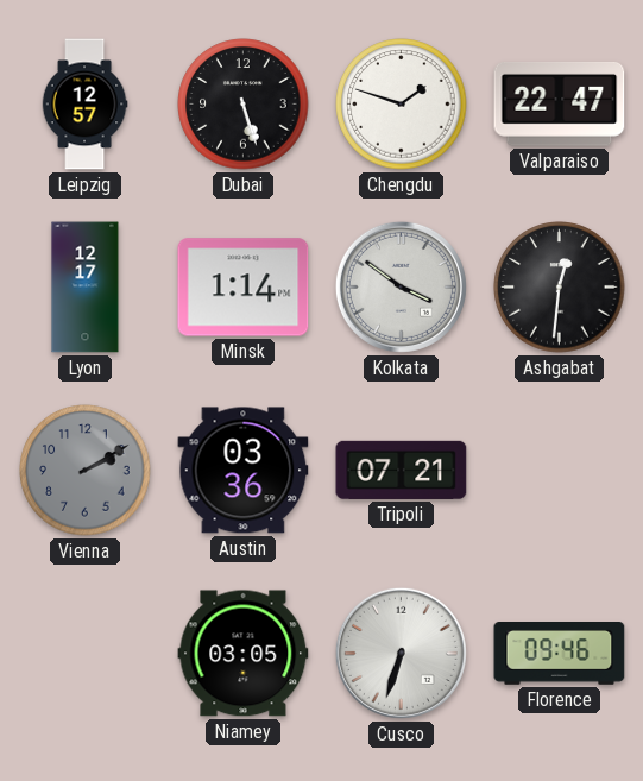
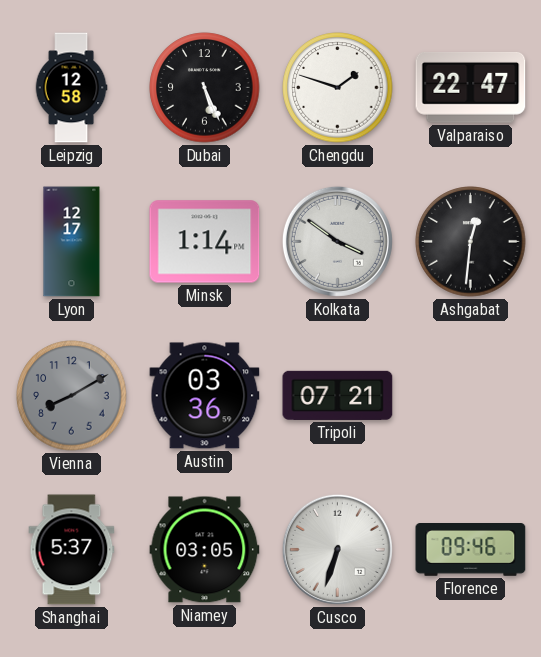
Leipzig: 12:57 -> 12:58
Dubai: 5:27 -> 5:26
Vienna: 2:10 -> 8:10
Shanghai: none -> 5:37
